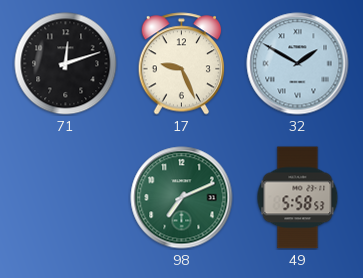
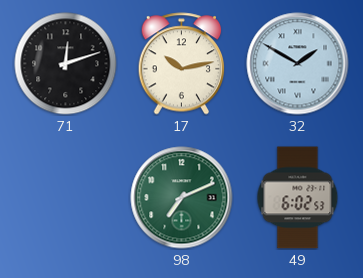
17: 9:26 -> 10:13
49: 5:58 -> 6:02
